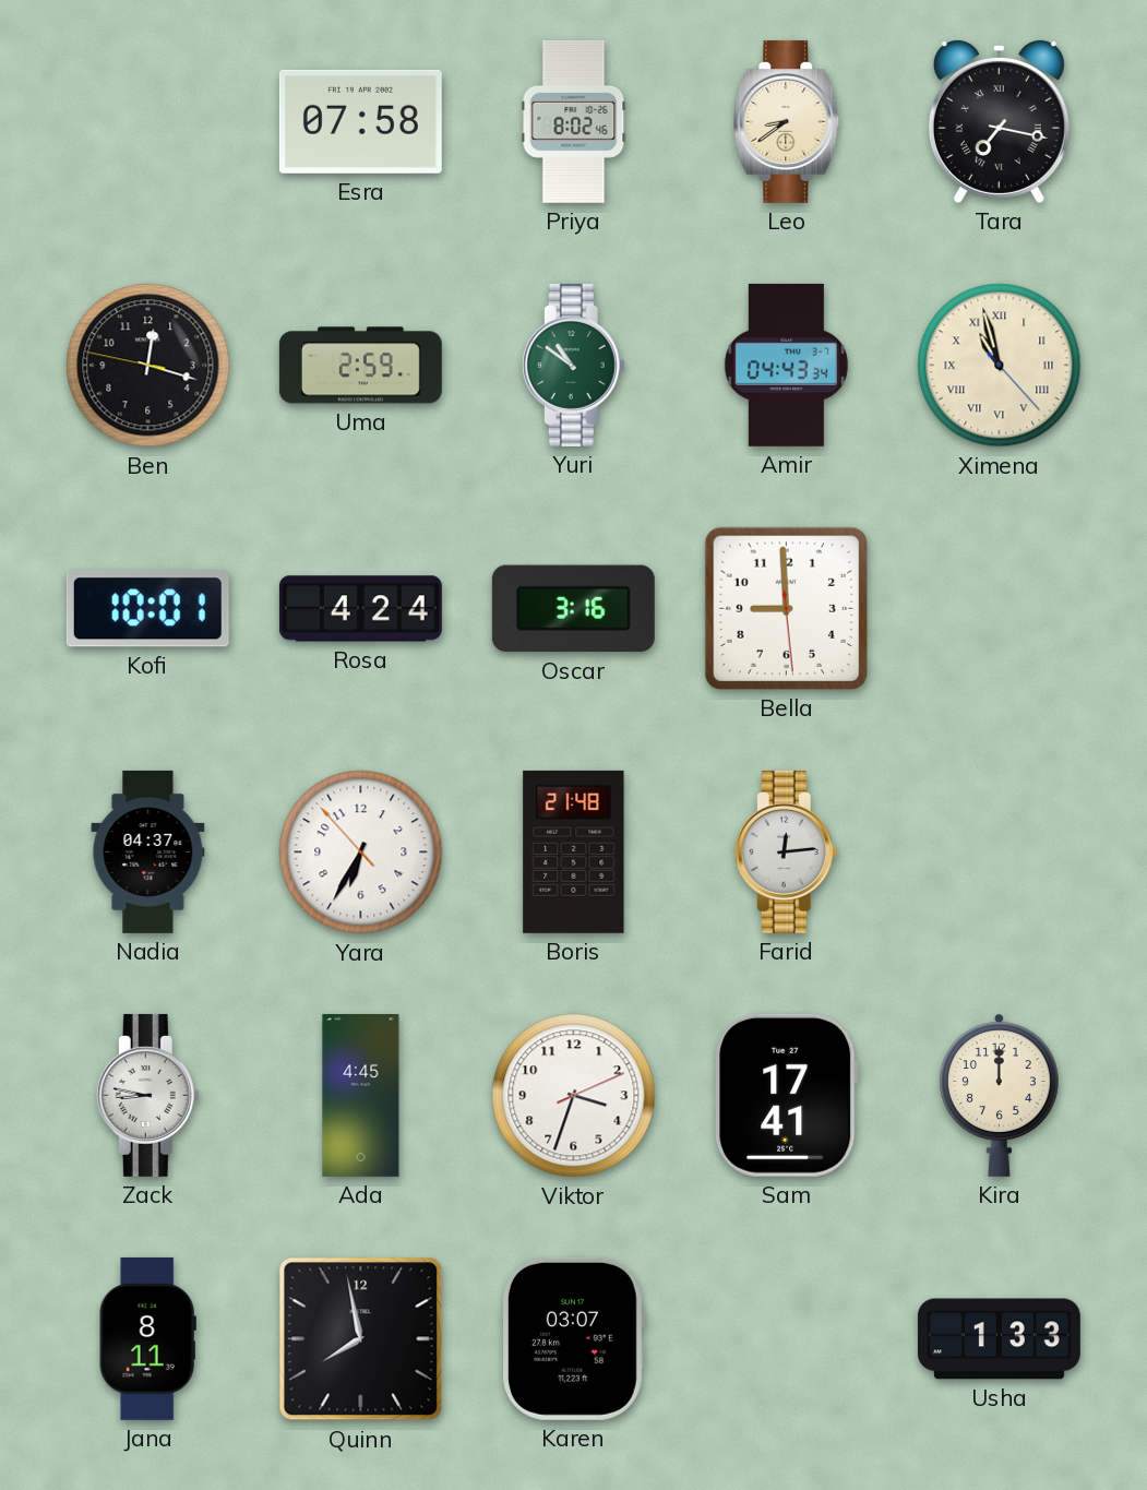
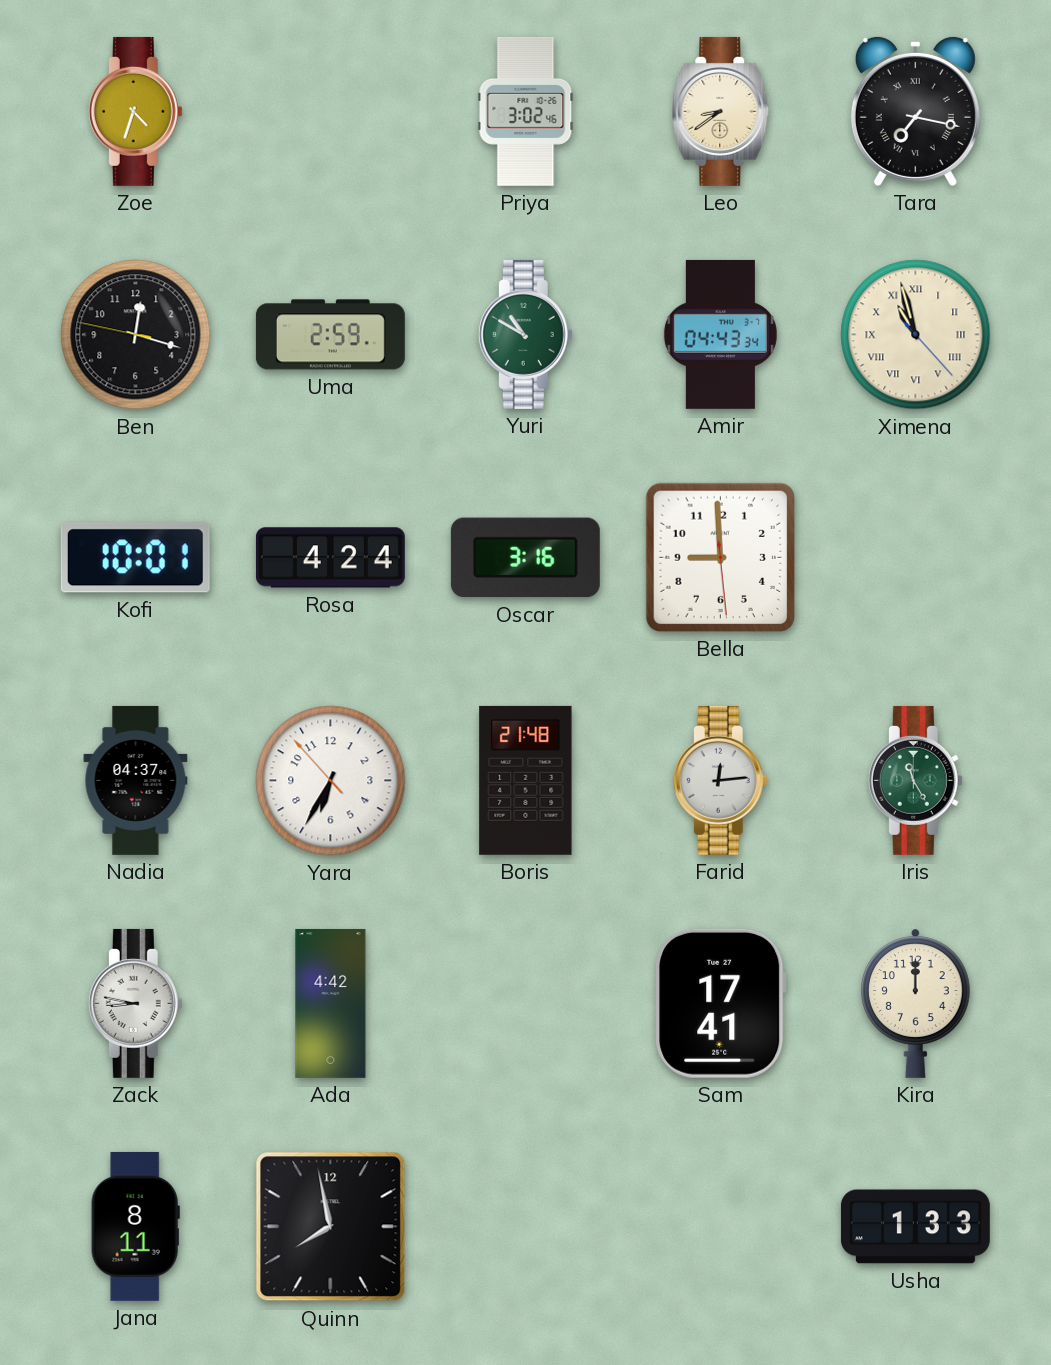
Zoe: none -> 4:33
Esra: 07:58 -> none
Priya: 8:02 -> 3:02
Yuri: 10:51 -> 10:50
Iris: none -> 11:25
Ada: 4:45 -> 4:42
Viktor: 3:33 -> none
Karen: 03:07 -> none
